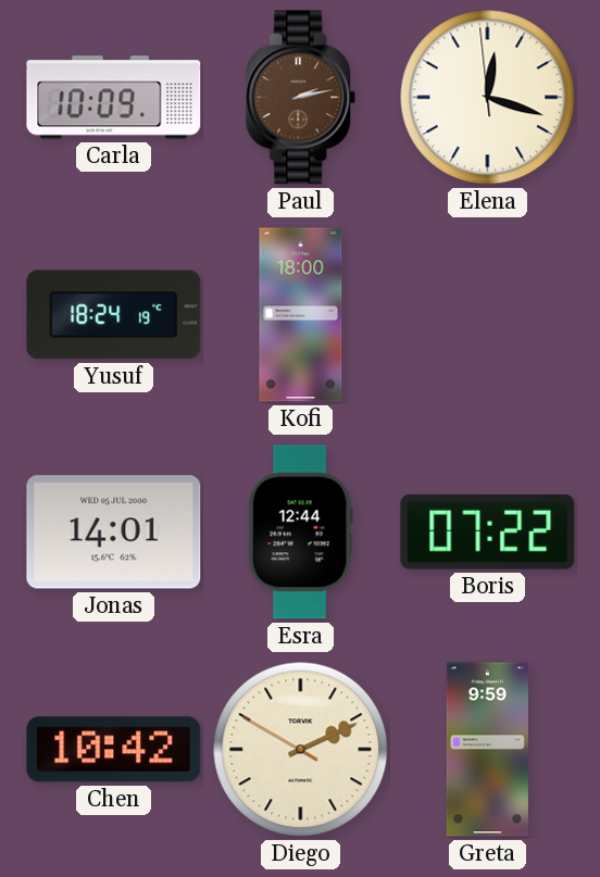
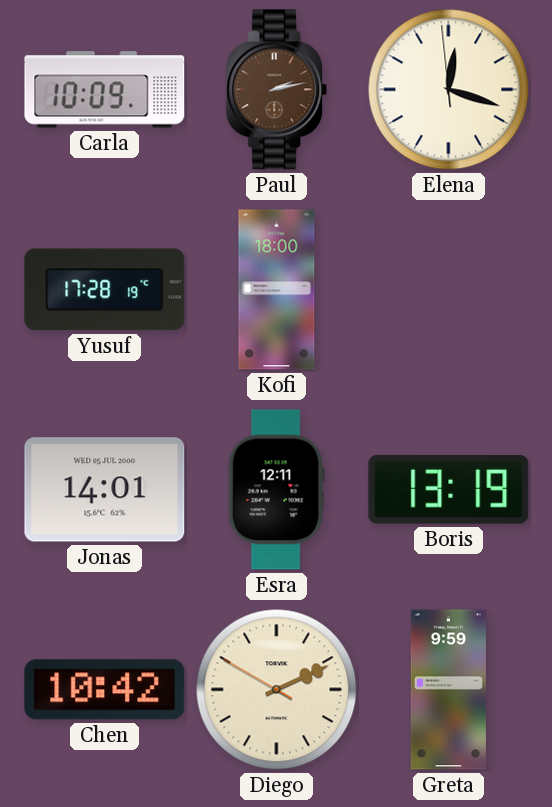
Yusuf: 18:24 -> 17:28
Esra: 12:44 -> 12:11
Boris: 07:22 -> 13:19
